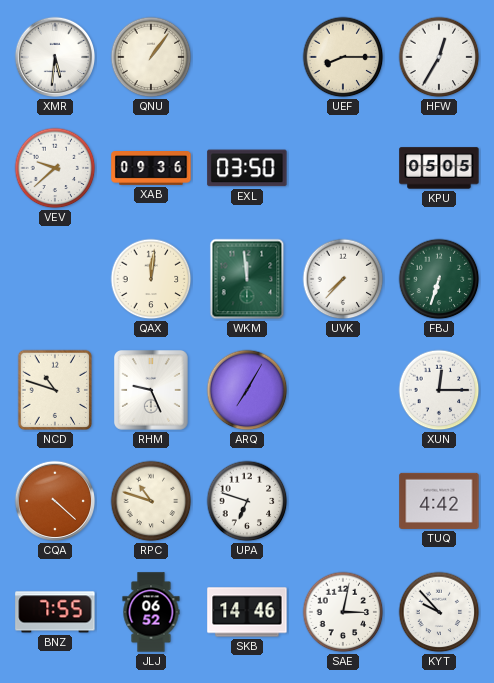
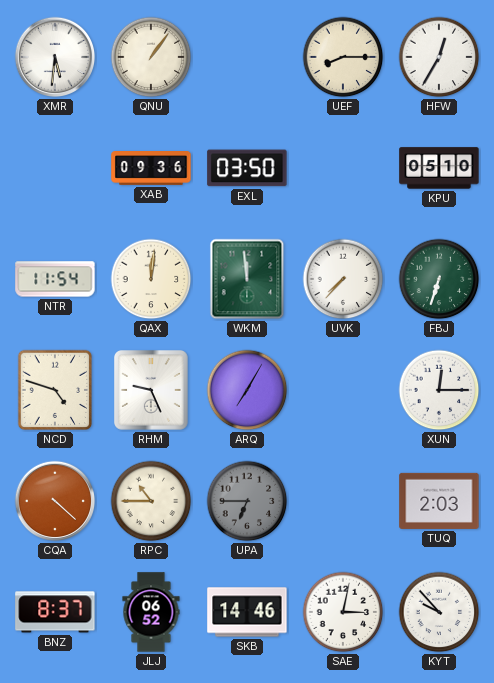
VEV: 9:38 -> none
KPU: 05:05 -> 05:10
NTR: none -> 11:54
NCD: 10:48 -> 4:48
RPC: 10:48 -> 10:45
UPA: 6:48 -> 6:45
UPA dial: white -> grey
TUQ: 4:42 -> 2:03
BNZ: 7:55 -> 8:37
